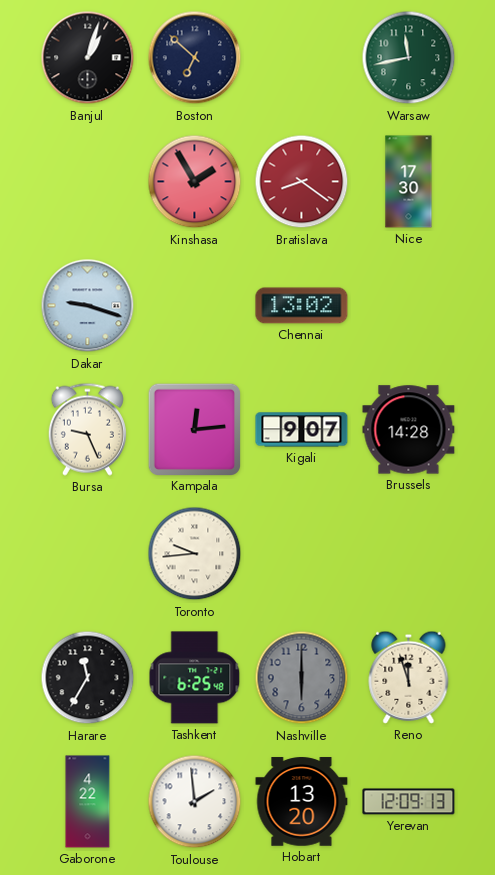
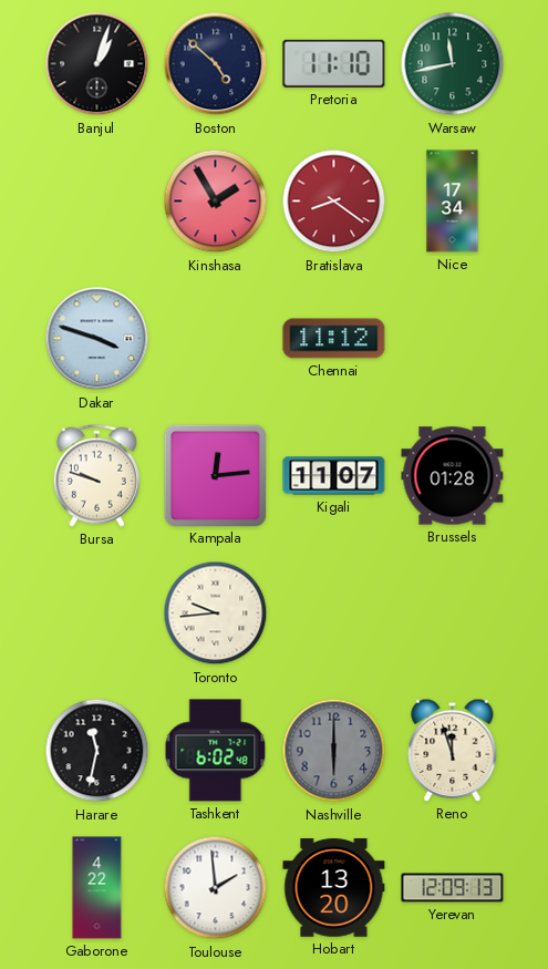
Boston: 6:52 -> 4:52
Pretoria: none -> 11:10
Nice: 17:30 -> 17:34
Dakar: 9:18 -> 3:48
Chennai: 13:02 -> 11:12
Bursa: 9:26 -> 9:48
Kigali: 9:07 -> 11:07
Brussels: 14:28 -> 01:28
Harare: 11:35 -> 11:32
Tashkent: 6:25 -> 6:02
